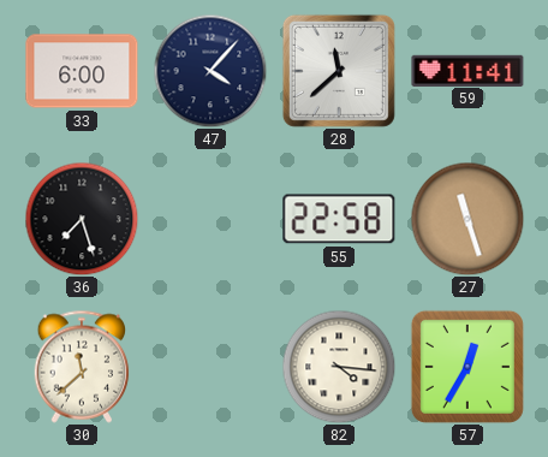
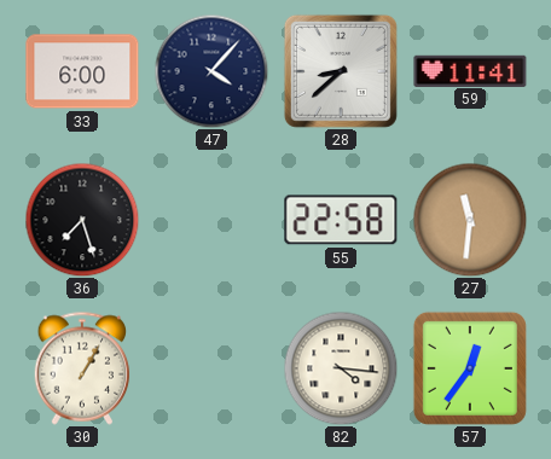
28: 11:38 -> 8:38
27: 11:27 -> 11:31
30: 11:38 -> 1:05
57: 12:35 -> 12:36
